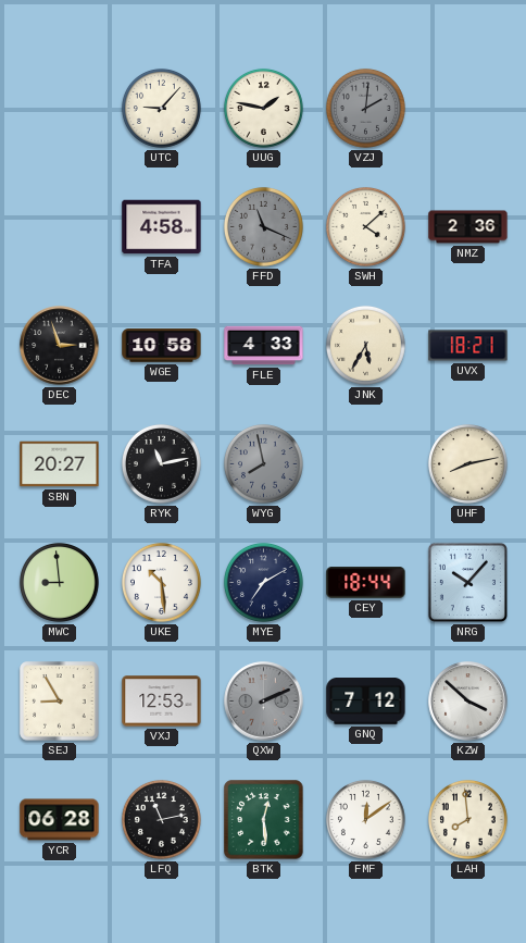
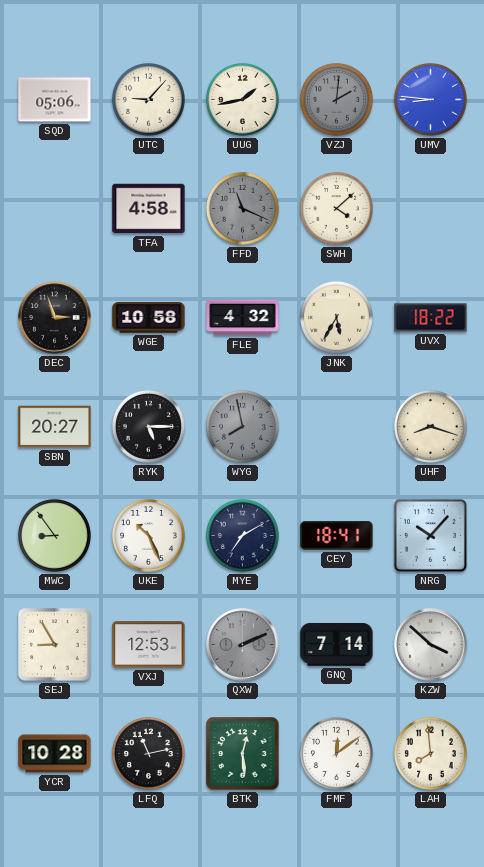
SQD: none -> 05:06
UUG: 1:47 -> 1:43
UMV: none -> 8:46
NMZ: 2:36 -> none
FLE: 4:33 -> 4:32
UVX: 18:21 -> 18:22
RYK: 11:13 -> 5:15
UHF: 8:13 -> 8:18
MWC: 8:59 -> 8:54
UKE: 10:29 -> 10:26
CEY: 18:44 -> 18:41
GNQ: 7:12 -> 7:14
YCR: 06:28 -> 10:28
